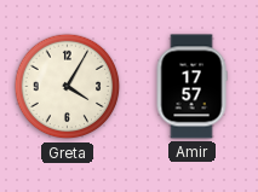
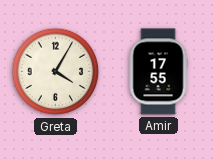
Amir: 17:57 -> 17:55
